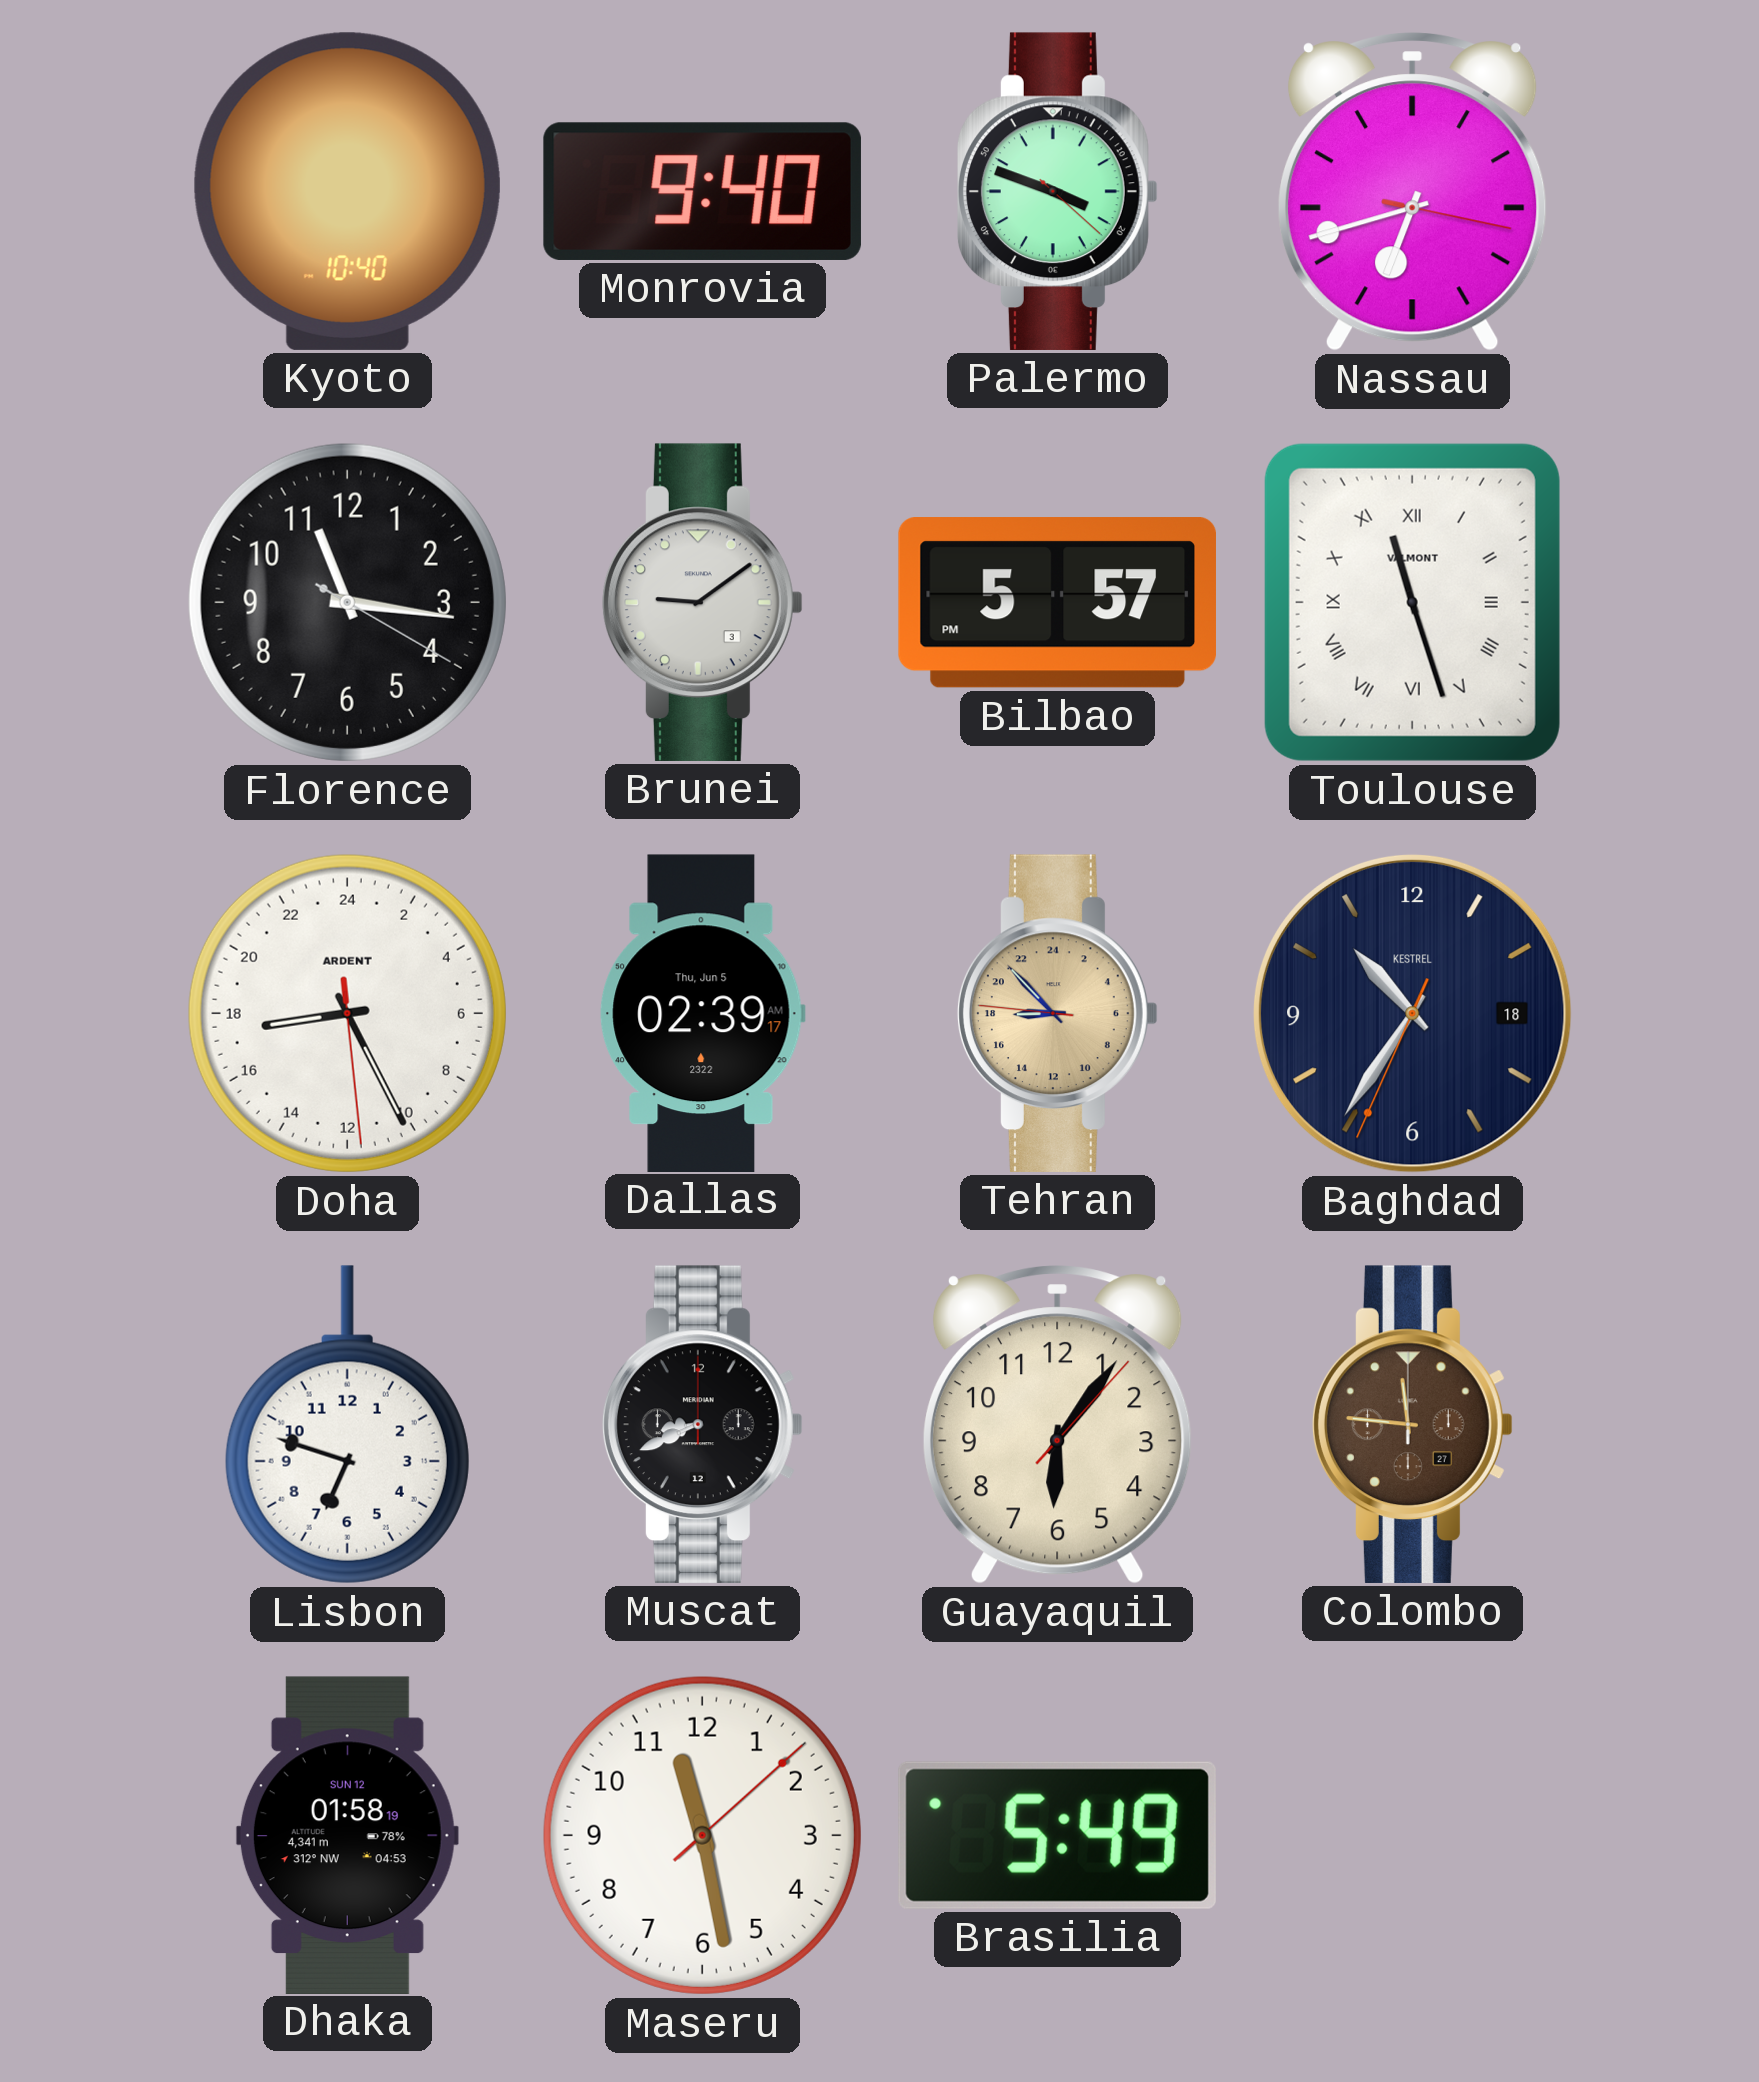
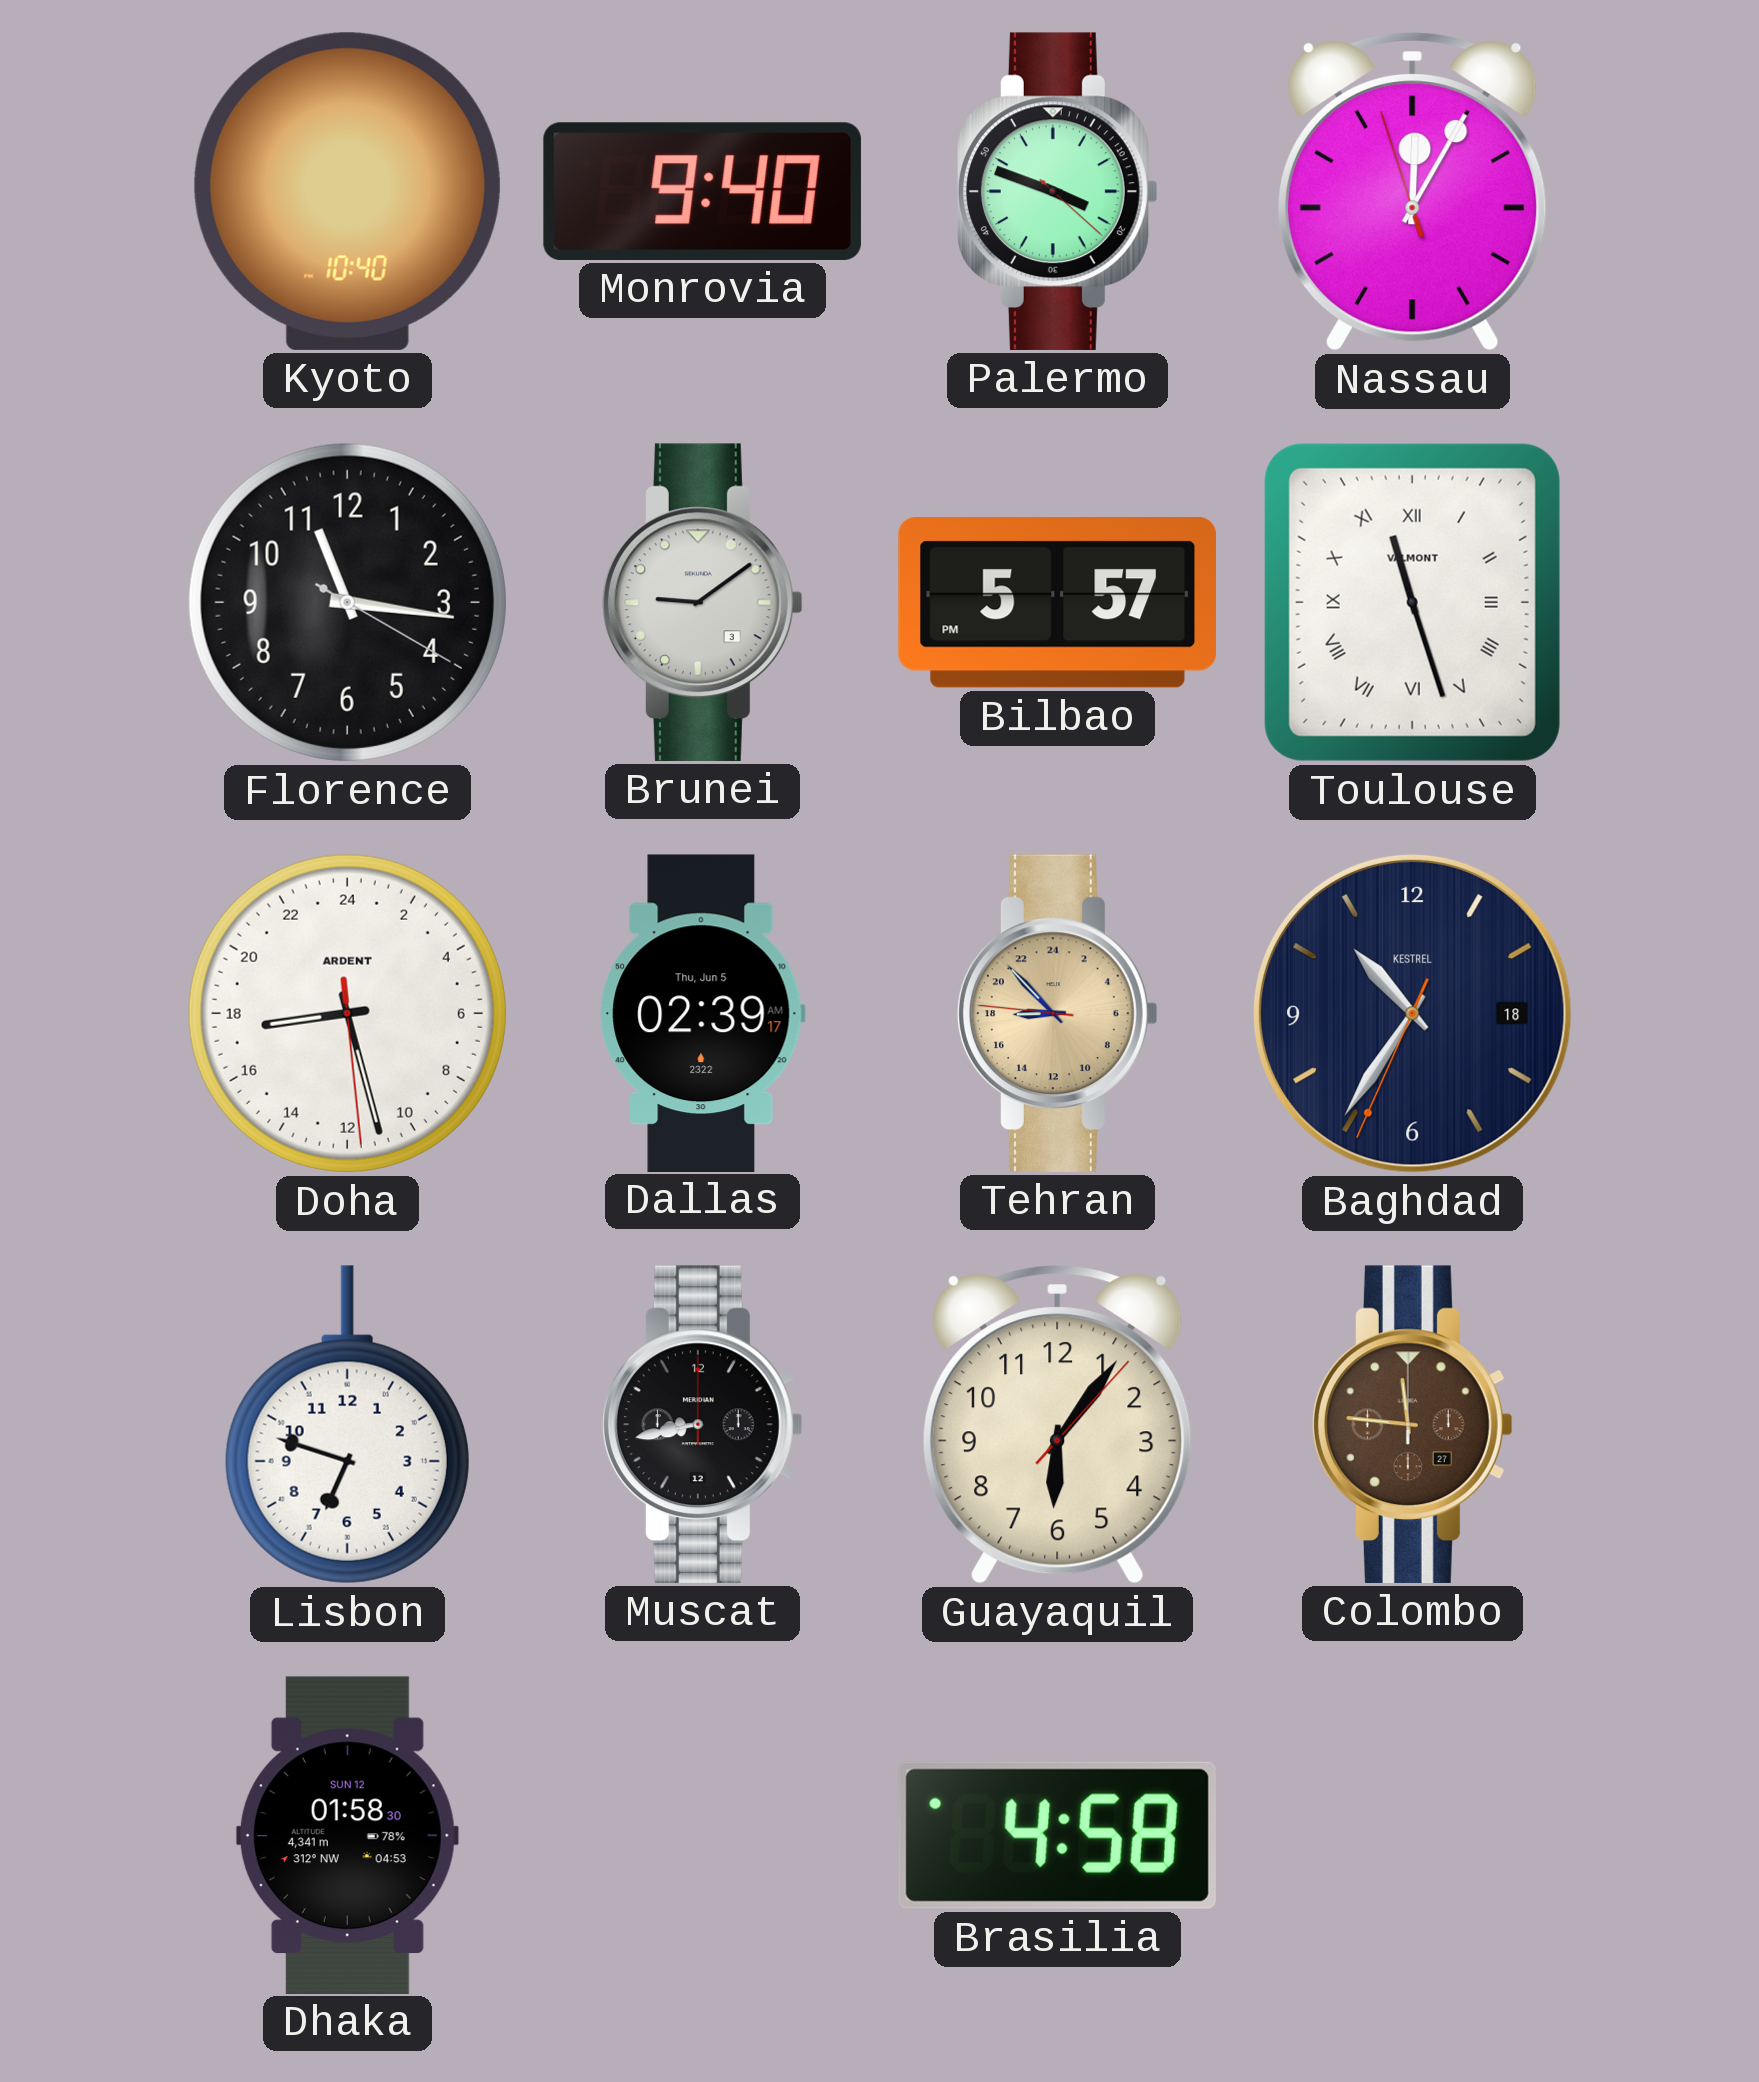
Nassau: 6:42 -> 12:04
Doha: 17:25 -> 17:27
Muscat: 8:41 -> 8:43
Dhaka: 01:58:19 -> 01:58:30
Maseru: 11:28 -> none
Brasilia: 5:49 -> 4:58
